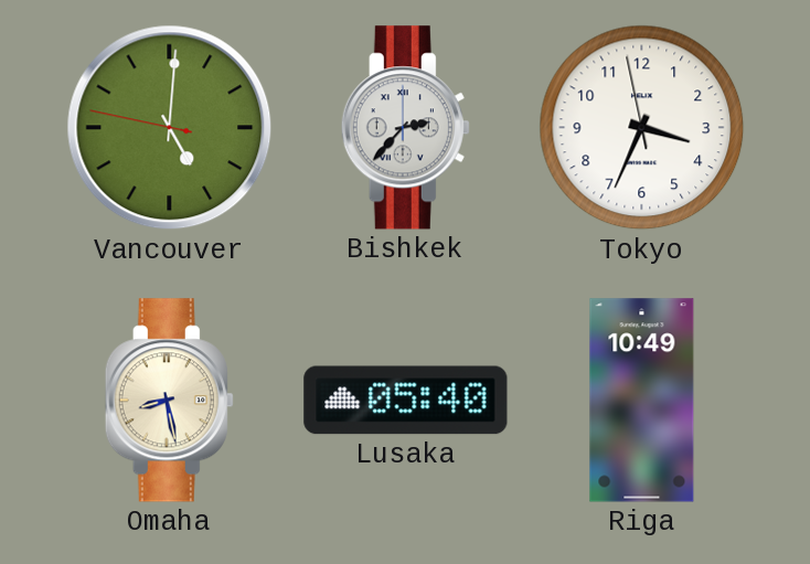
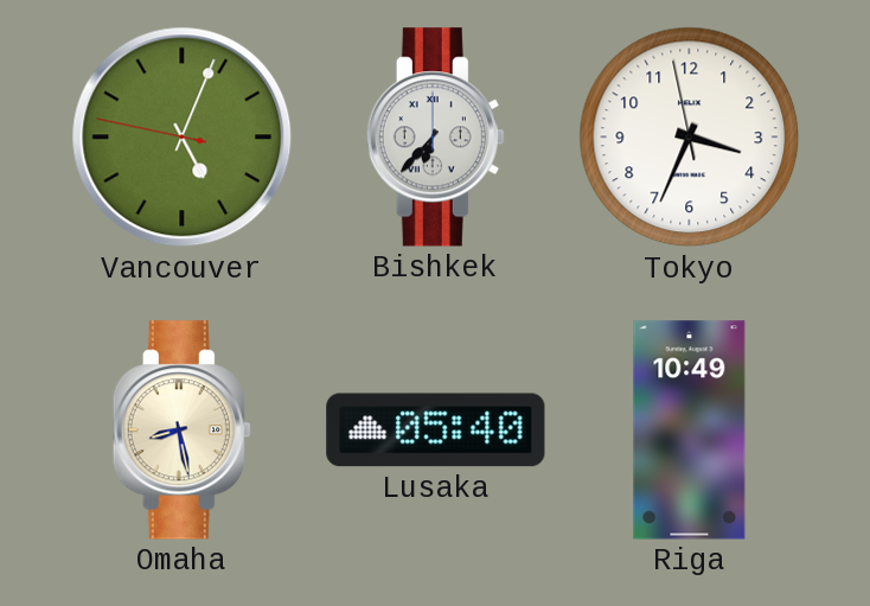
Vancouver: 5:00 -> 5:03
Bishkek: 2:37 -> 6:37
